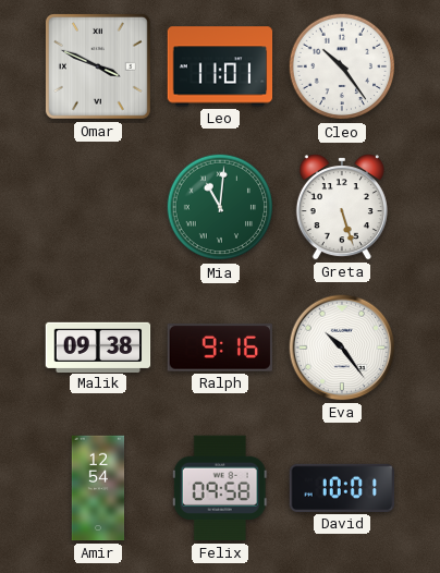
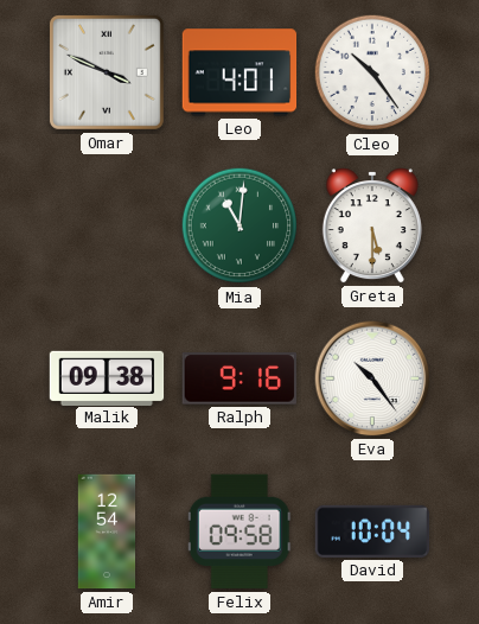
Leo: 11:01 -> 4:01
Greta: 5:27 -> 5:30
David: 10:01 -> 10:04
